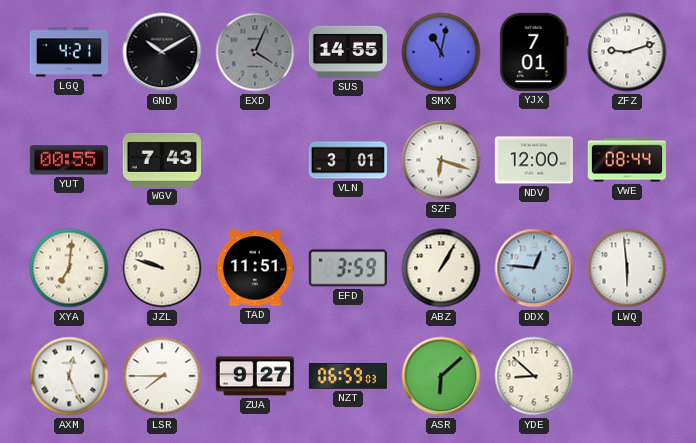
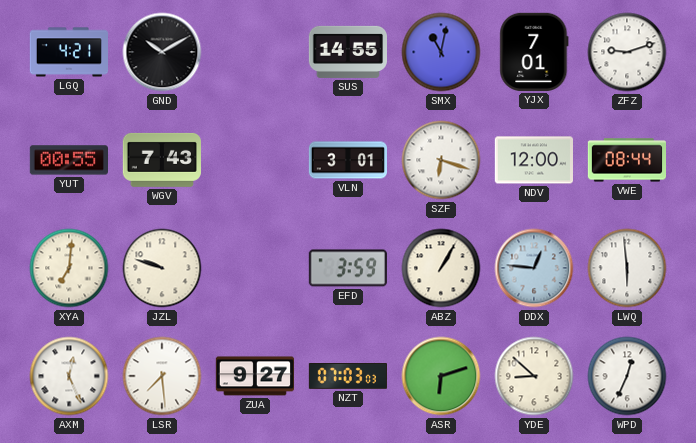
EXD: 4:04 -> none
TAD: 11:51 -> none
LSR: 7:45 -> 7:29
NZT: 06:59 -> 07:03
ASR: 6:08 -> 6:12
WPD: none -> 12:34
